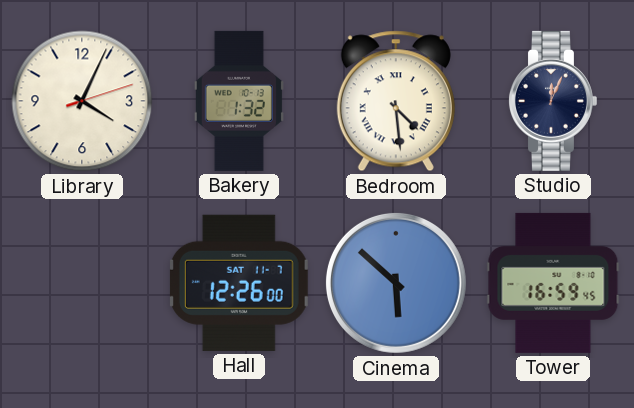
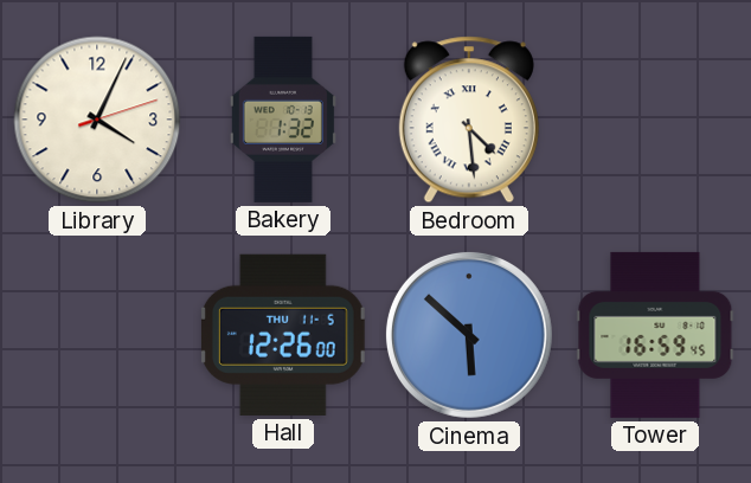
Studio: 12:04 -> none
Hall date: SAT 11-7 -> THU 11-5
